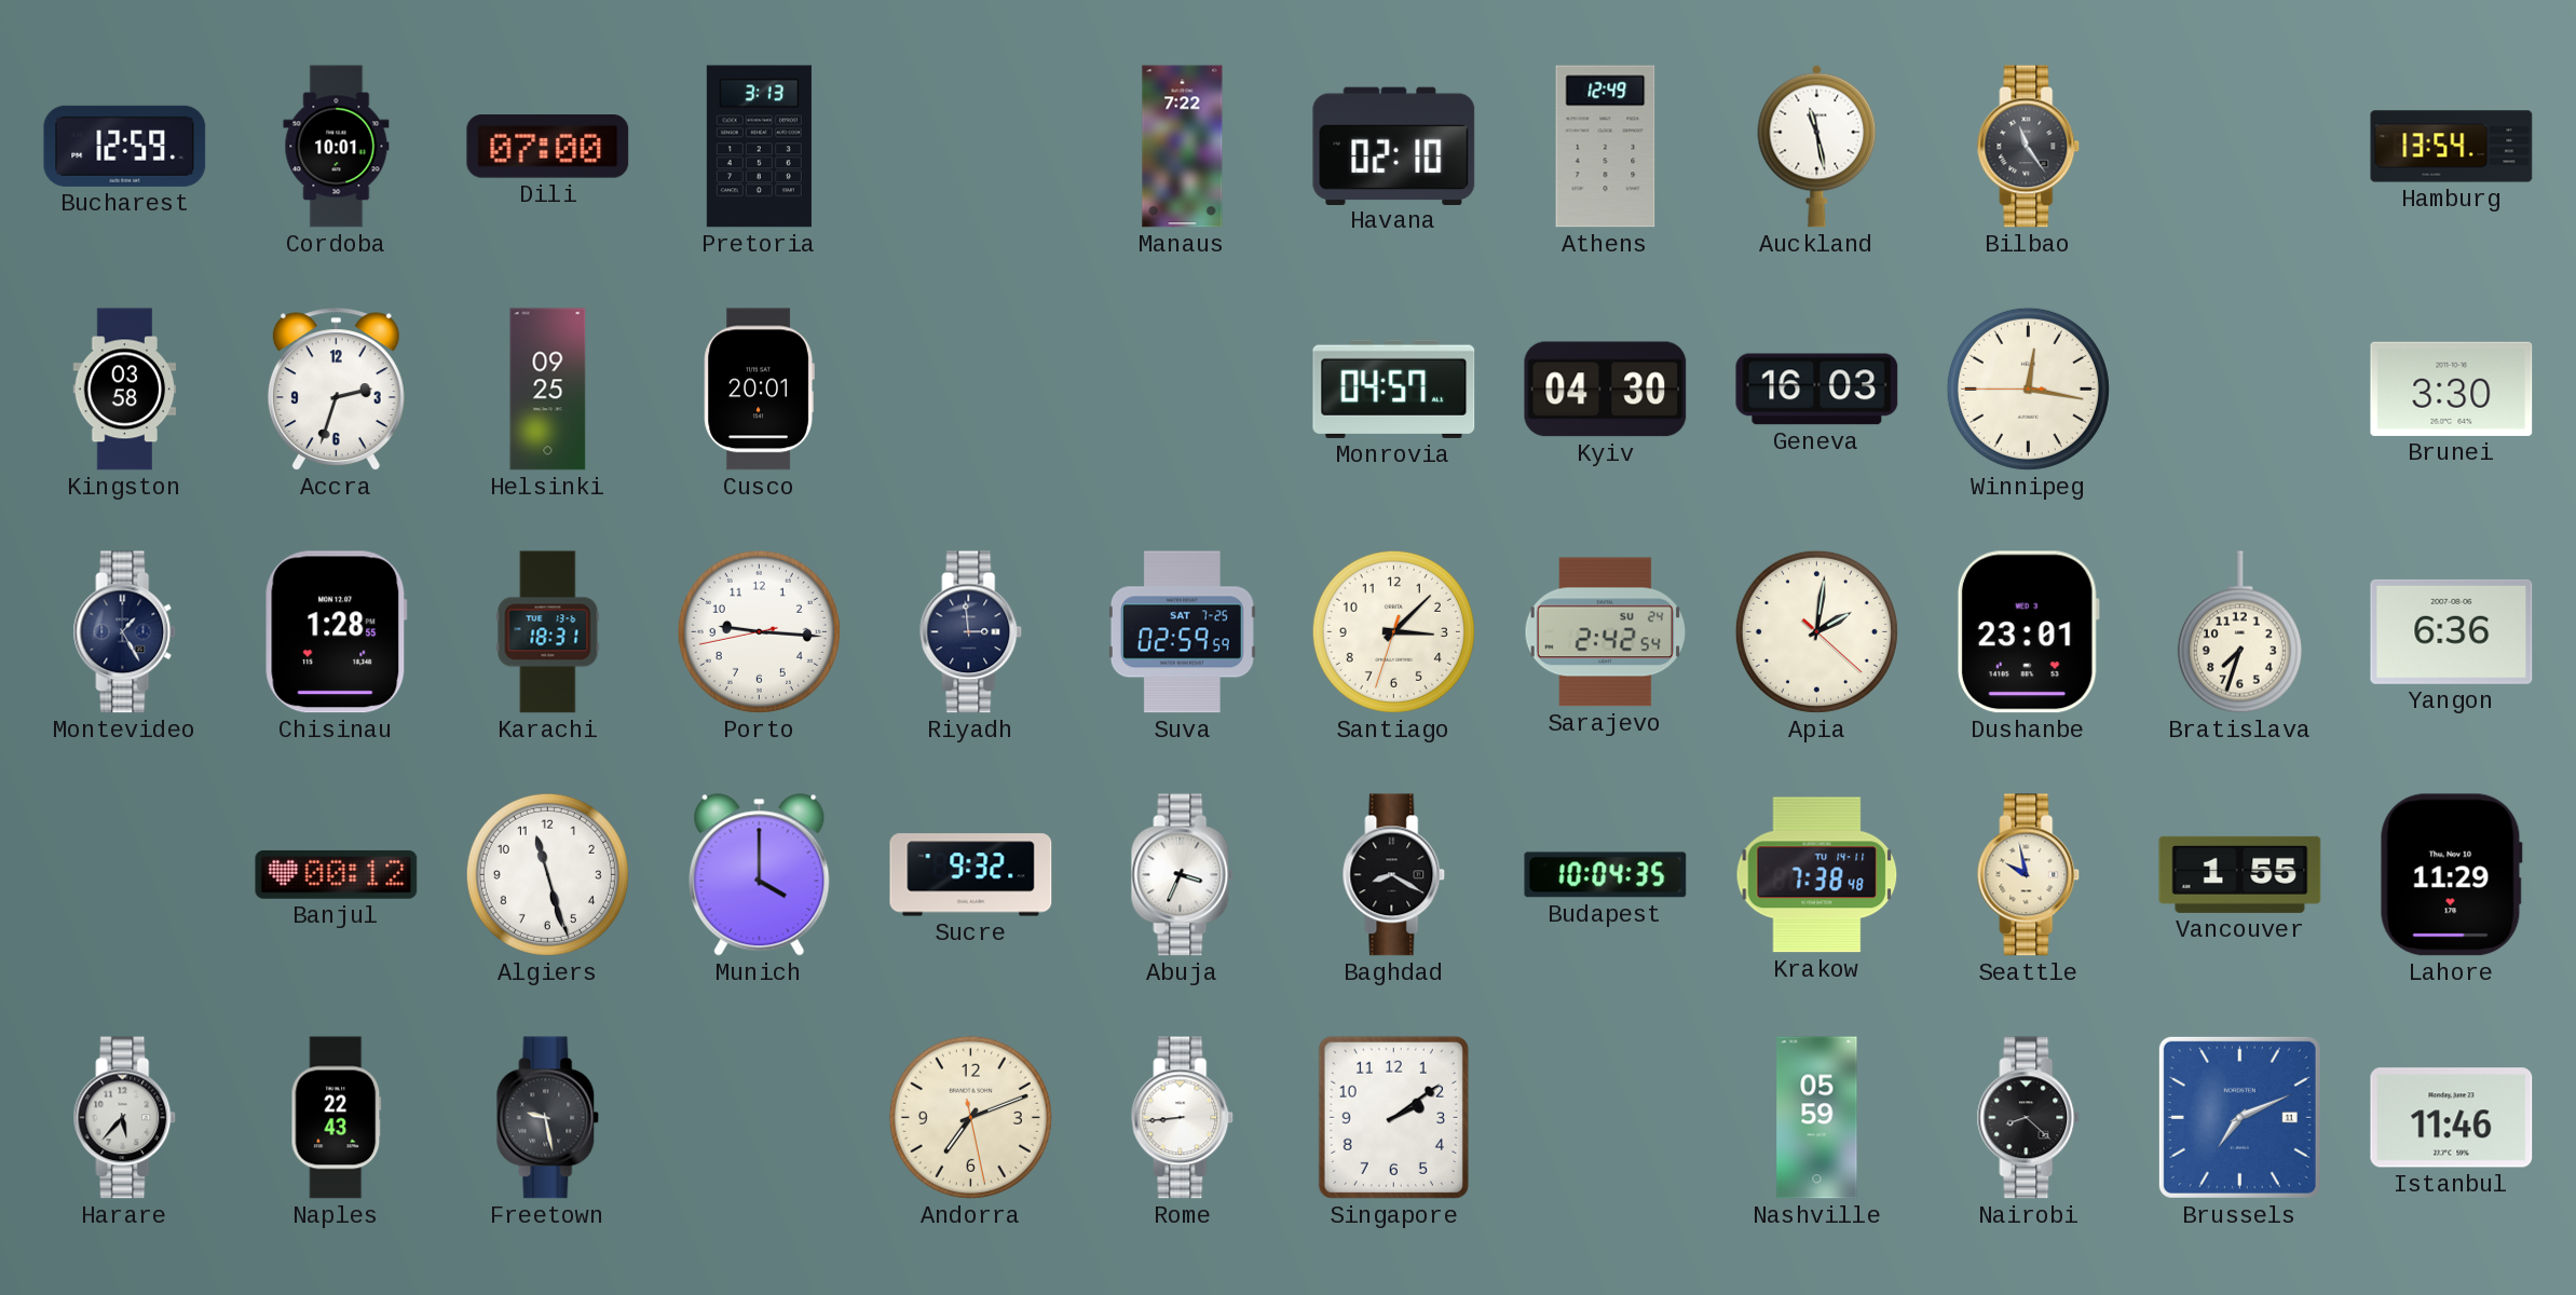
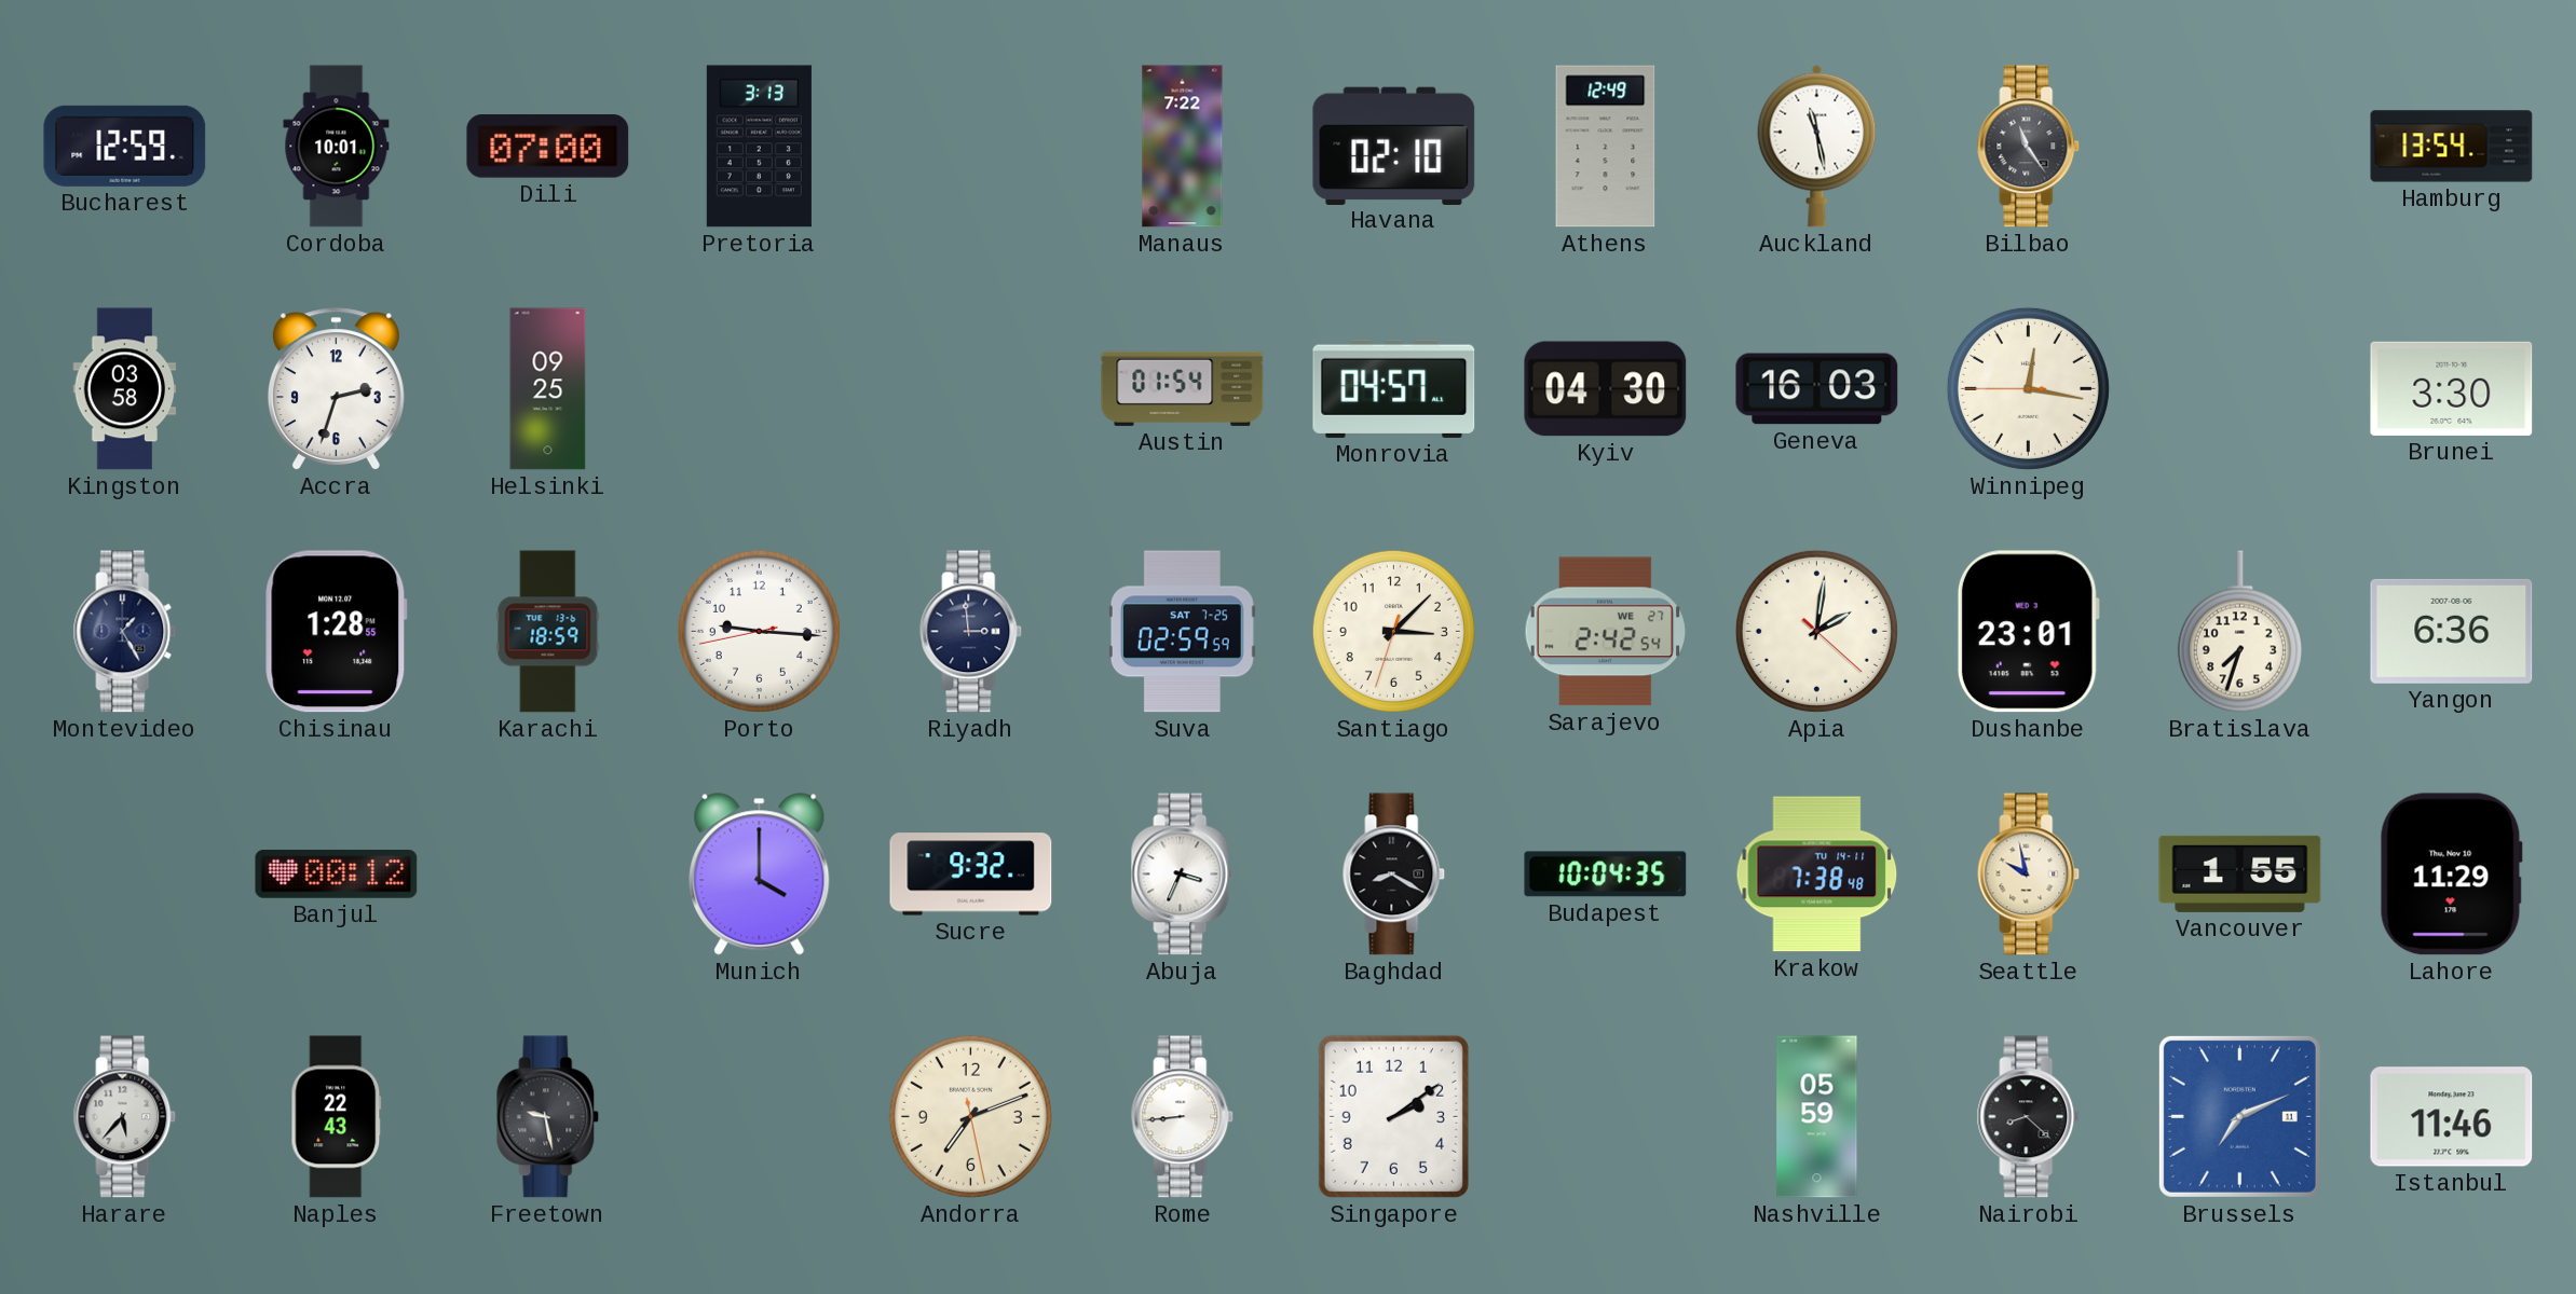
Cusco: 20:01 -> none
Austin: none -> 01:54
Karachi: 18:31 -> 18:59
Sarajevo date: SU 24 -> WE 27
Algiers: 11:27 -> none
